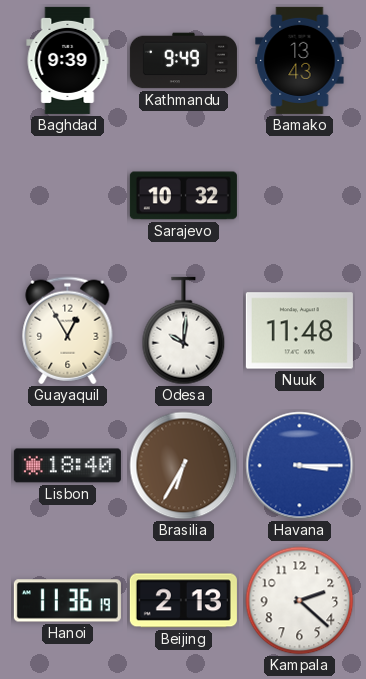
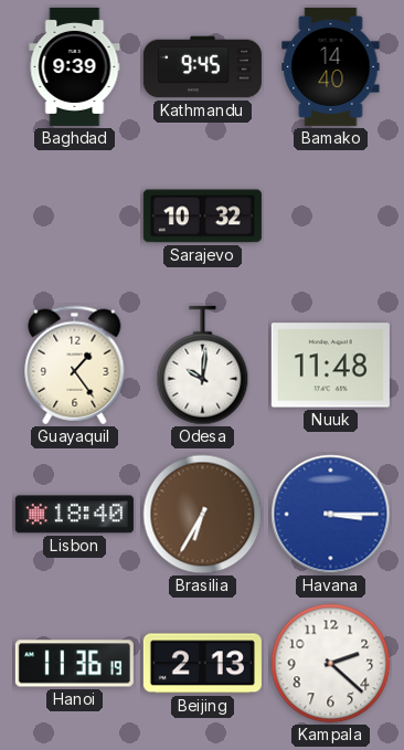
Kathmandu: 9:49 -> 9:45
Bamako: 13:43 -> 14:40
Guayaquil: 12:55 -> 1:24
